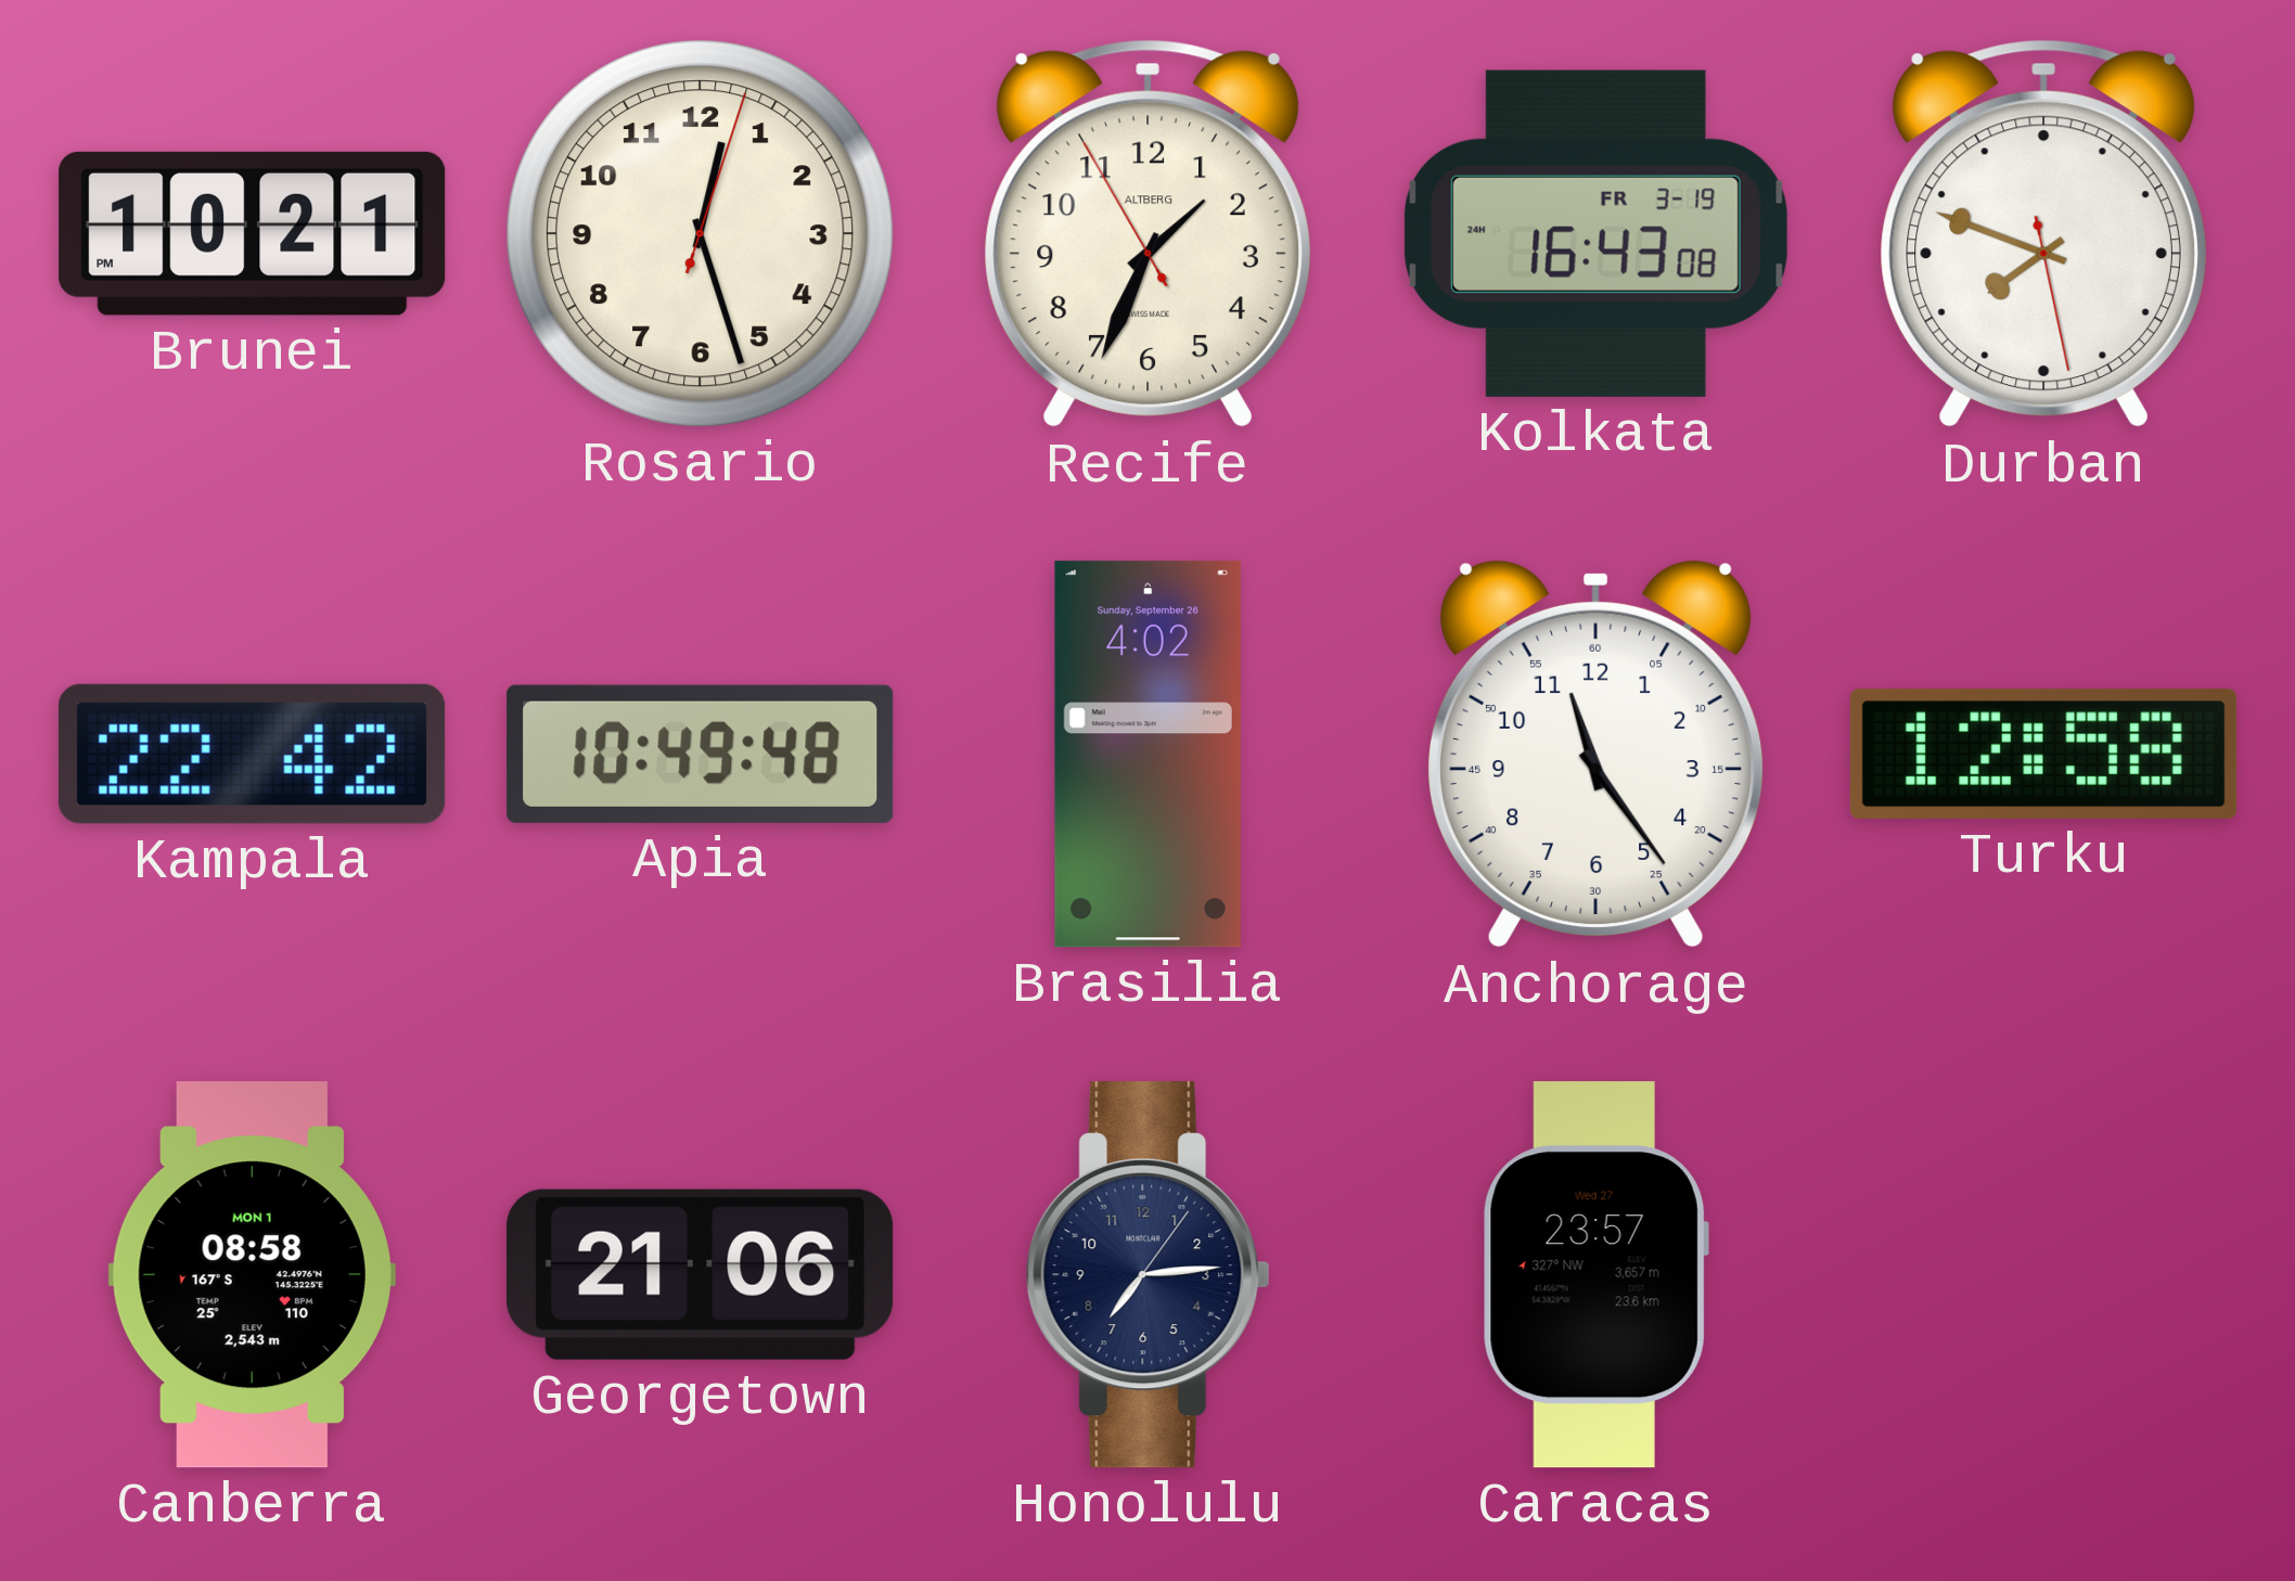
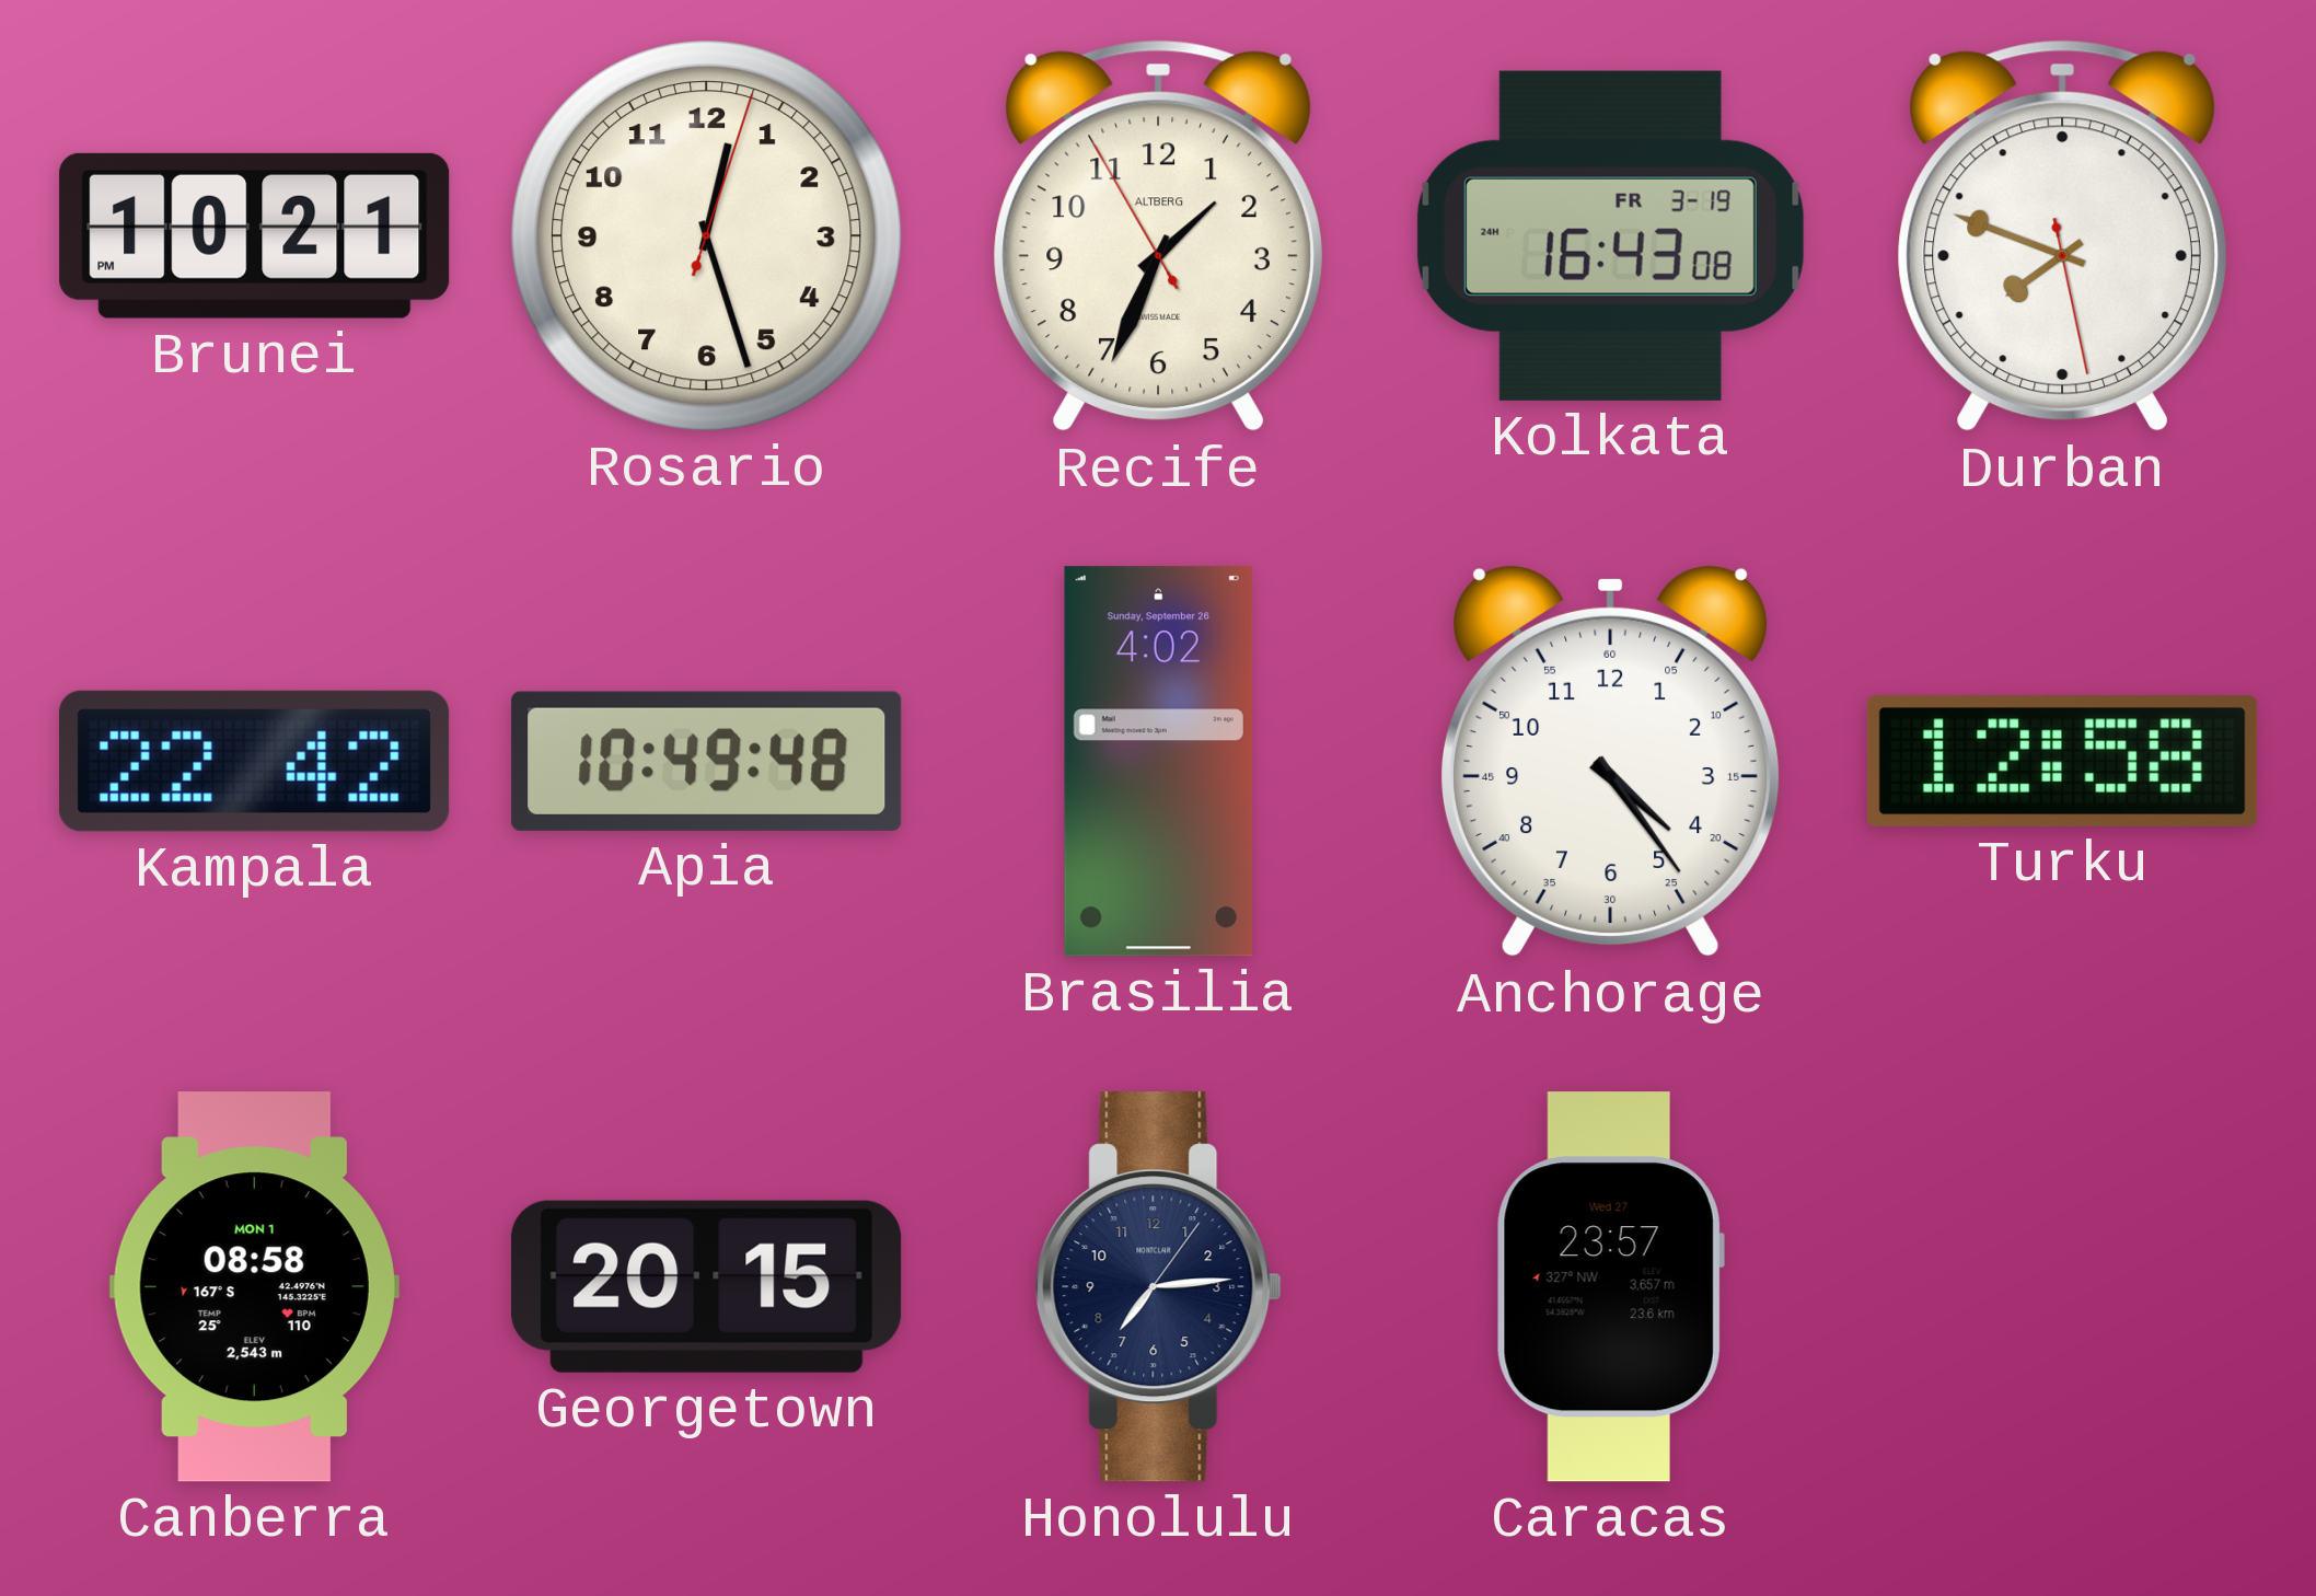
Anchorage: 11:24 -> 4:24
Georgetown: 21:06 -> 20:15
